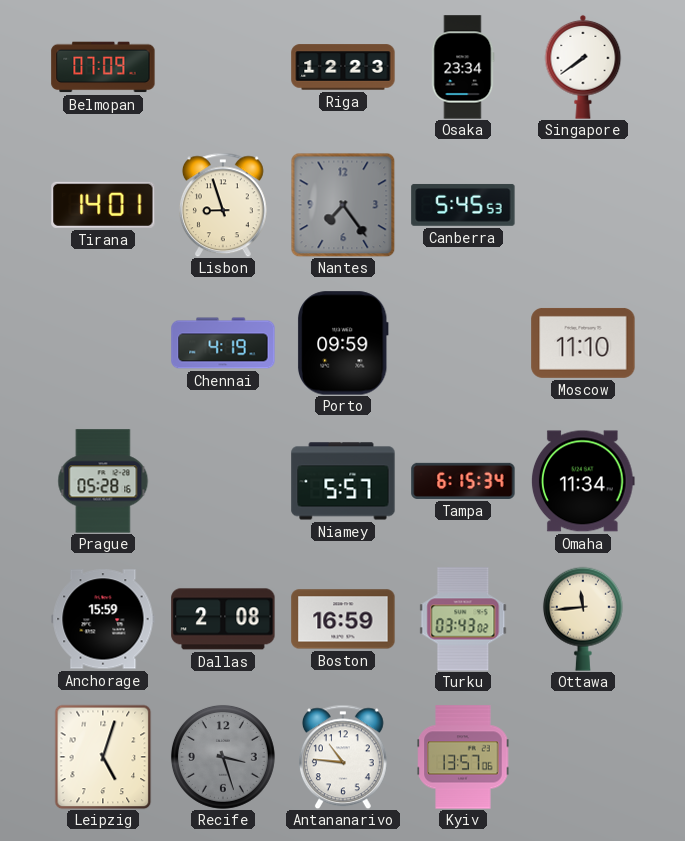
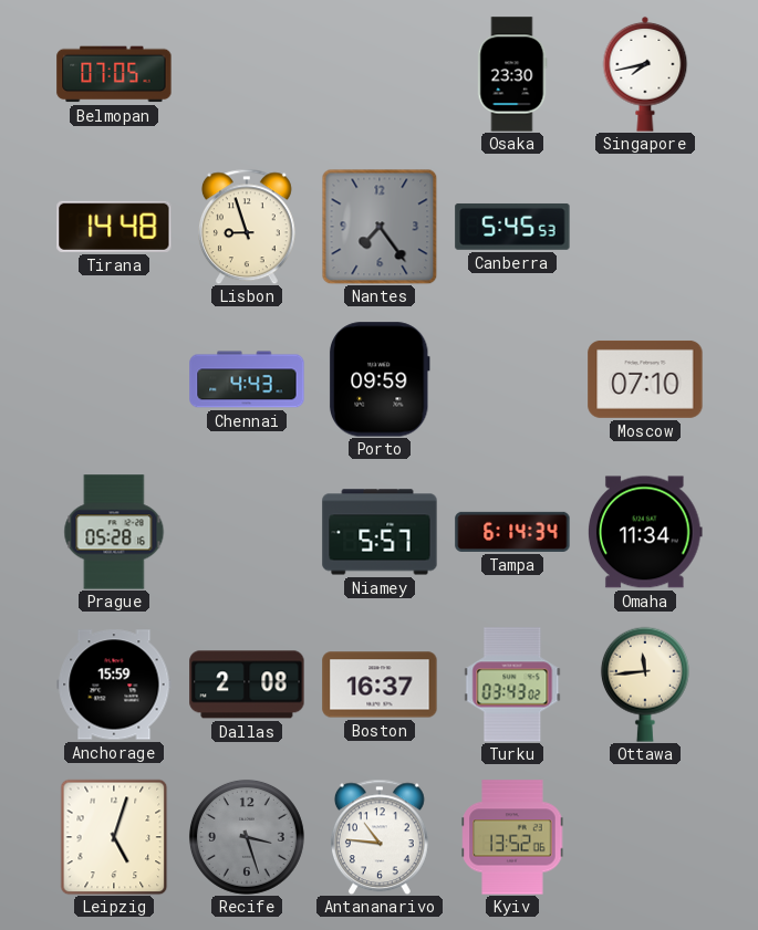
Belmopan: 07:09 -> 07:05
Riga: 12:23 -> none
Osaka: 23:34 -> 23:30
Singapore: 7:39 -> 7:43
Tirana: 14:01 -> 14:48
Chennai: 4:19 -> 4:43
Moscow: 11:10 -> 07:10
Tampa: 6:15 -> 6:14
Boston: 16:59 -> 16:37
Kyiv: 13:57 -> 13:52
